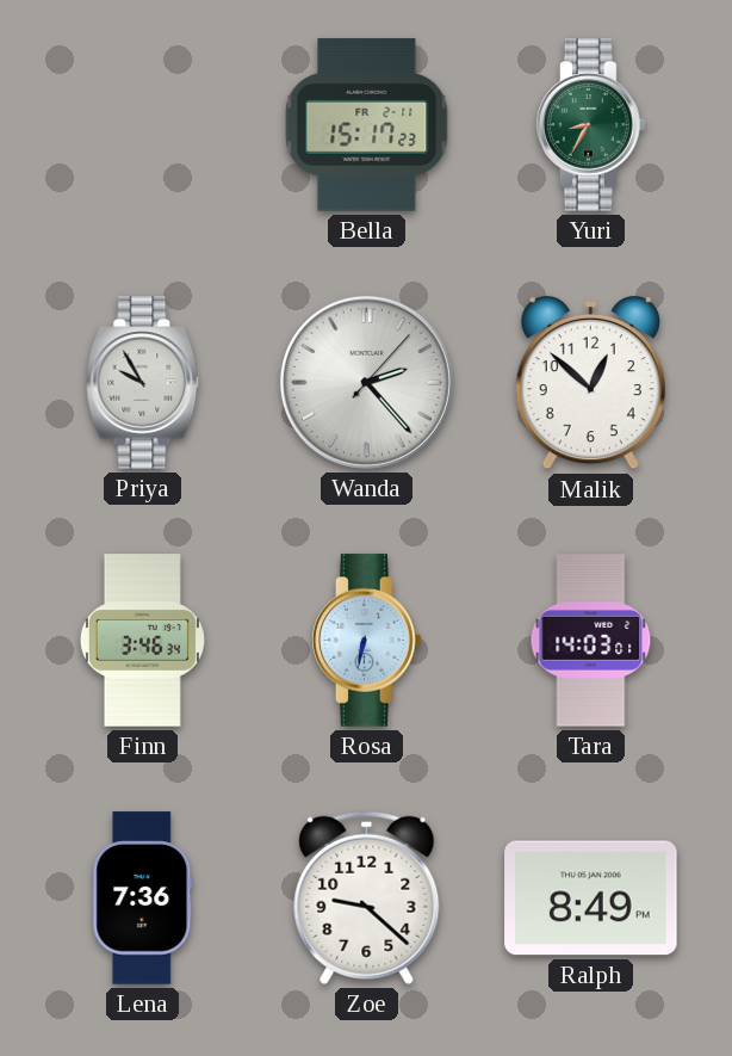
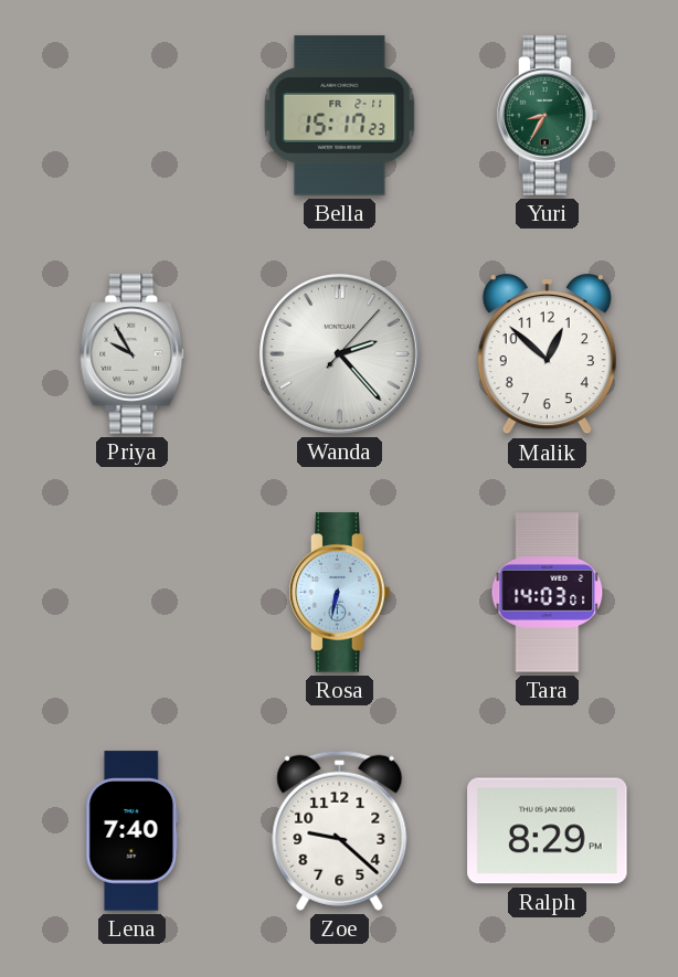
Finn: 3:46 -> none
Lena: 7:36 -> 7:40
Ralph: 8:49 -> 8:29
